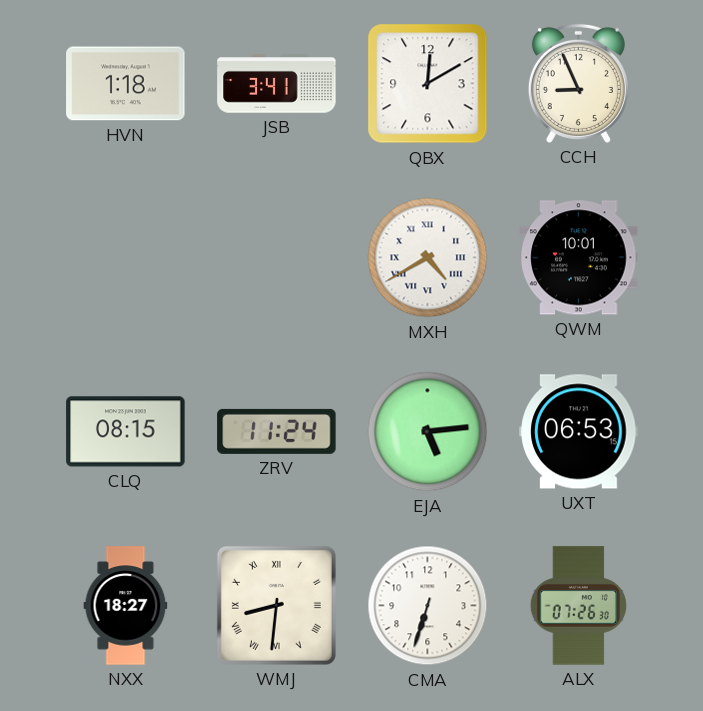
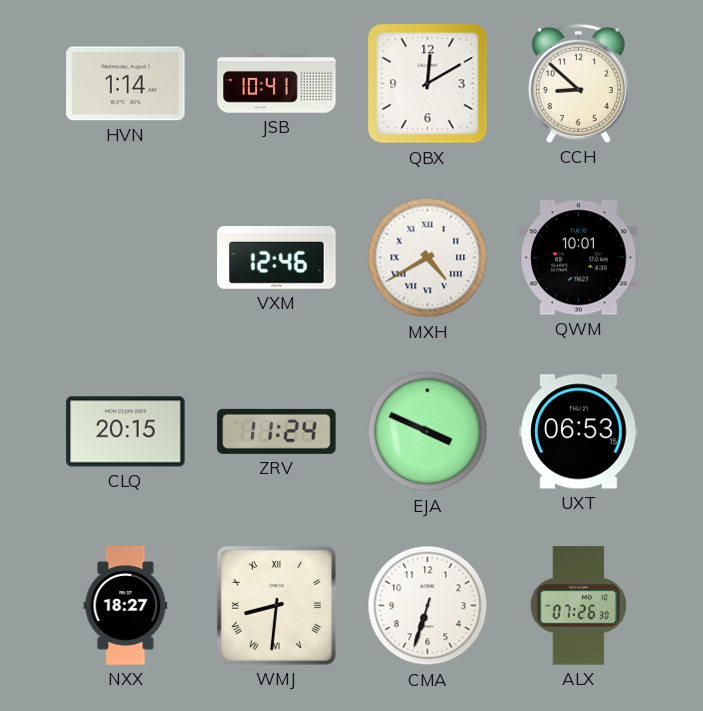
HVN: 1:18 -> 1:14
JSB: 3:41 -> 10:41
CCH: 8:56 -> 8:52
VXM: none -> 12:46
CLQ: 08:15 -> 20:15
EJA: 5:14 -> 3:49
